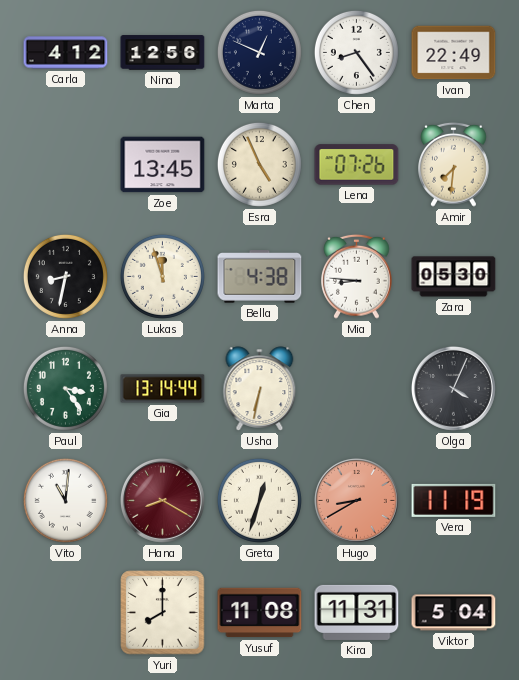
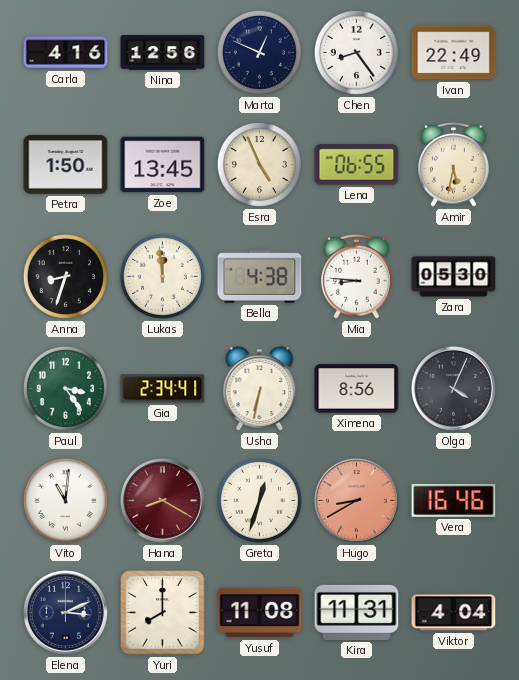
Carla: 4:12 -> 4:16
Petra: none -> 1:50
Lena: 07:26 -> 06:55
Amir: 7:31 -> 5:32
Anna: 8:32 -> 8:33
Lukas: 11:57 -> 11:59
Gia: 13:14 -> 2:34
Ximena: none -> 8:56
Vera: 11:19 -> 16:46
Elena: none -> 3:11
Viktor: 5:04 -> 4:04
